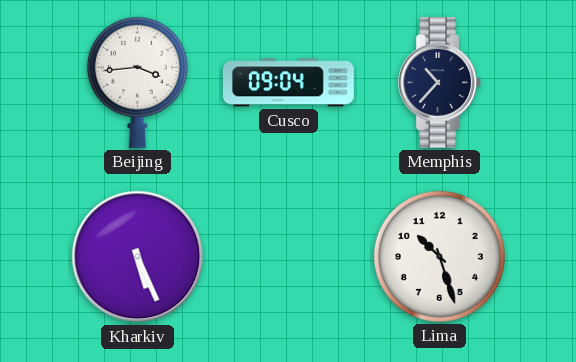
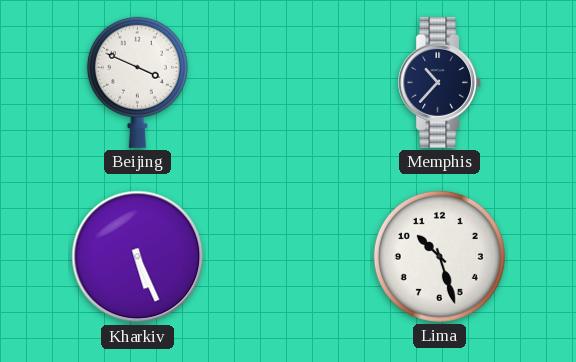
Beijing: 3:44 -> 3:49
Cusco: 09:04 -> none
